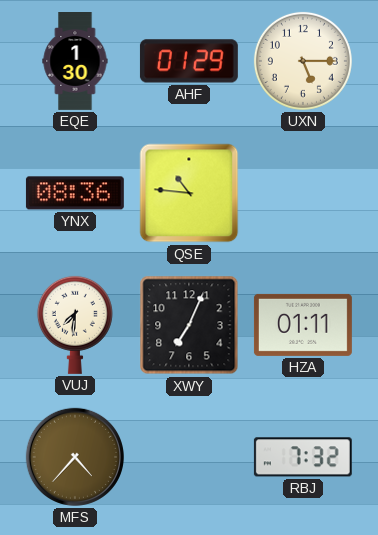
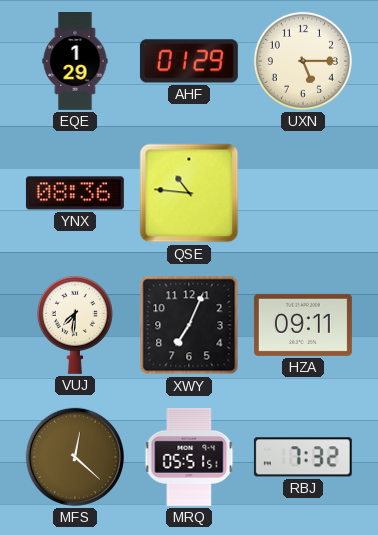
EQE: 1:30 -> 1:29
HZA: 01:11 -> 09:11
MFS: 4:37 -> 12:22
MRQ: none -> 05:51
